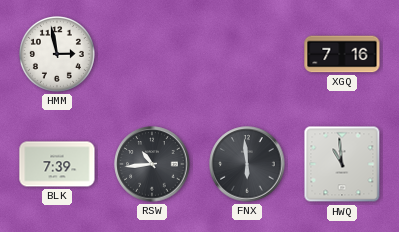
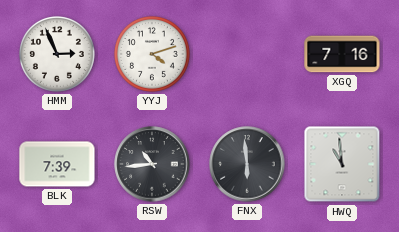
HMM: 2:58 -> 2:56
YYJ: none -> 4:12
